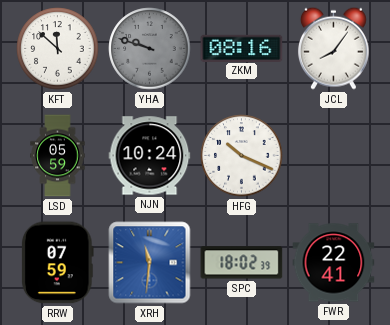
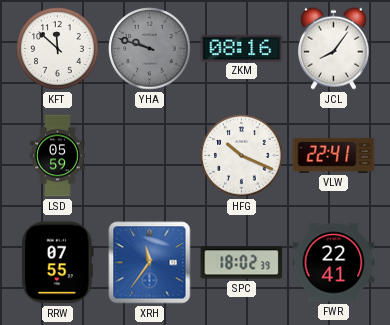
NJN: 10:24 -> none
VLW: none -> 22:41
RRW: 07:59 -> 07:55
XRH: 11:31 -> 11:36
